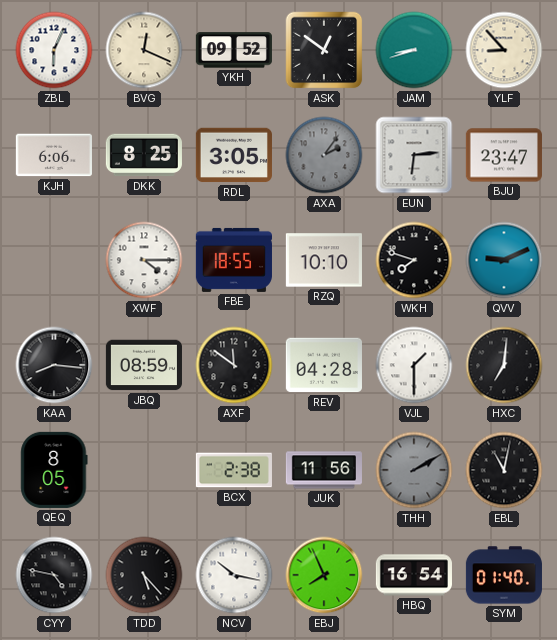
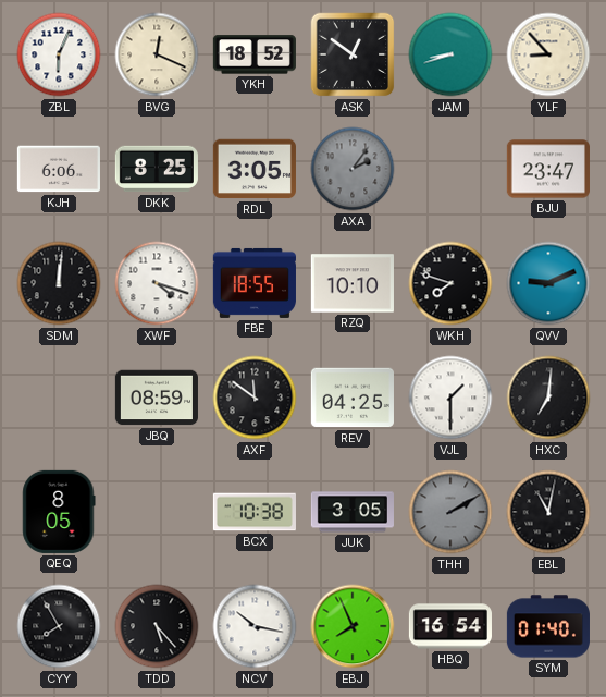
YKH: 09:52 -> 18:52
EUN: 6:14 -> none
SDM: none -> 12:01
XWF: 4:15 -> 4:18
KAA: 8:16 -> none
REV: 04:28 -> 04:25
BCX: 2:38 -> 10:38
JUK: 11:56 -> 3:05
CYY: 4:47 -> 7:55
